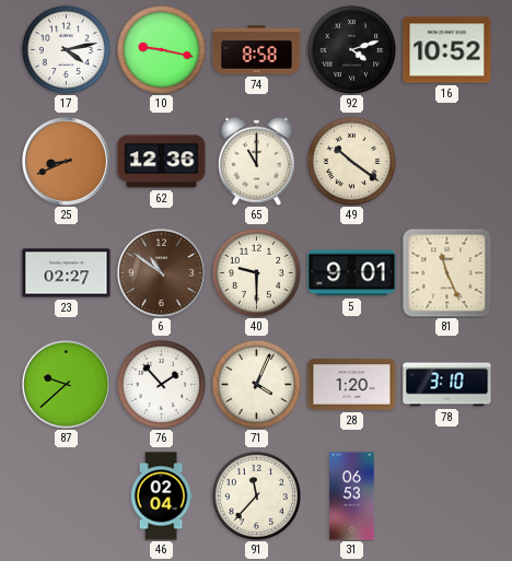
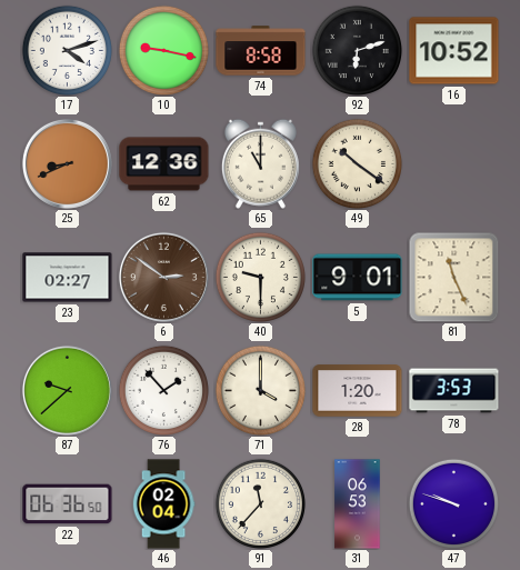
17: 4:13 -> 4:12
92: 4:12 -> 6:12
6: 10:51 -> 2:51
71: 4:04 -> 4:00
78: 3:10 -> 3:53
22: none -> 06:36
47: none -> 9:48
